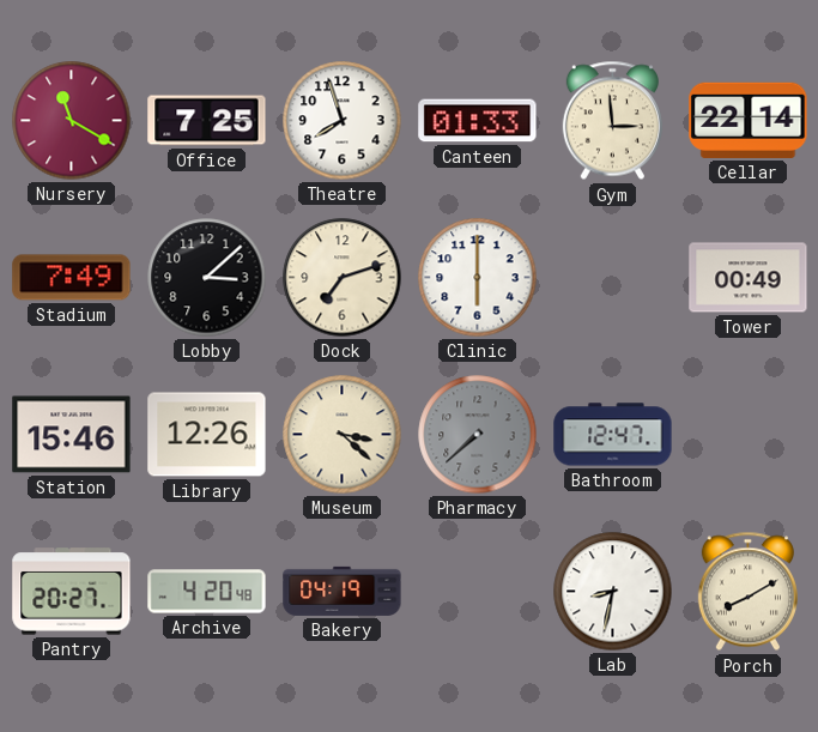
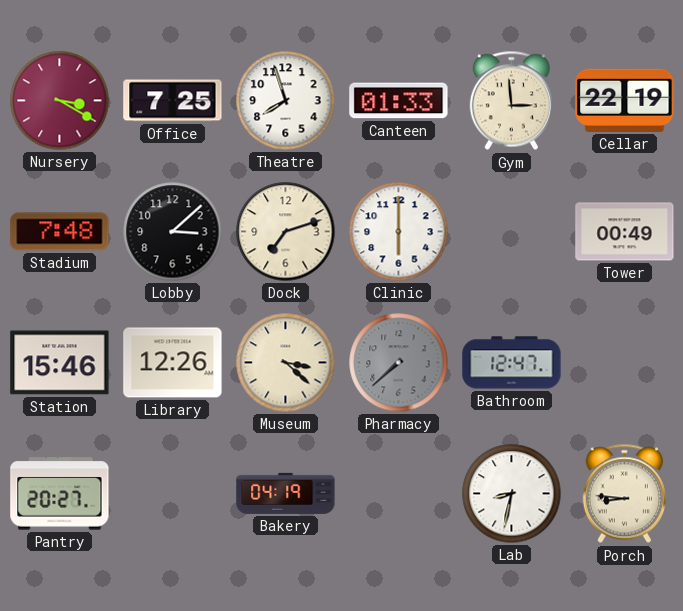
Nursery: 11:20 -> 3:20
Cellar: 22:14 -> 22:19
Stadium: 7:49 -> 7:48
Archive: 4:20 -> none
Porch: 8:10 -> 8:46
